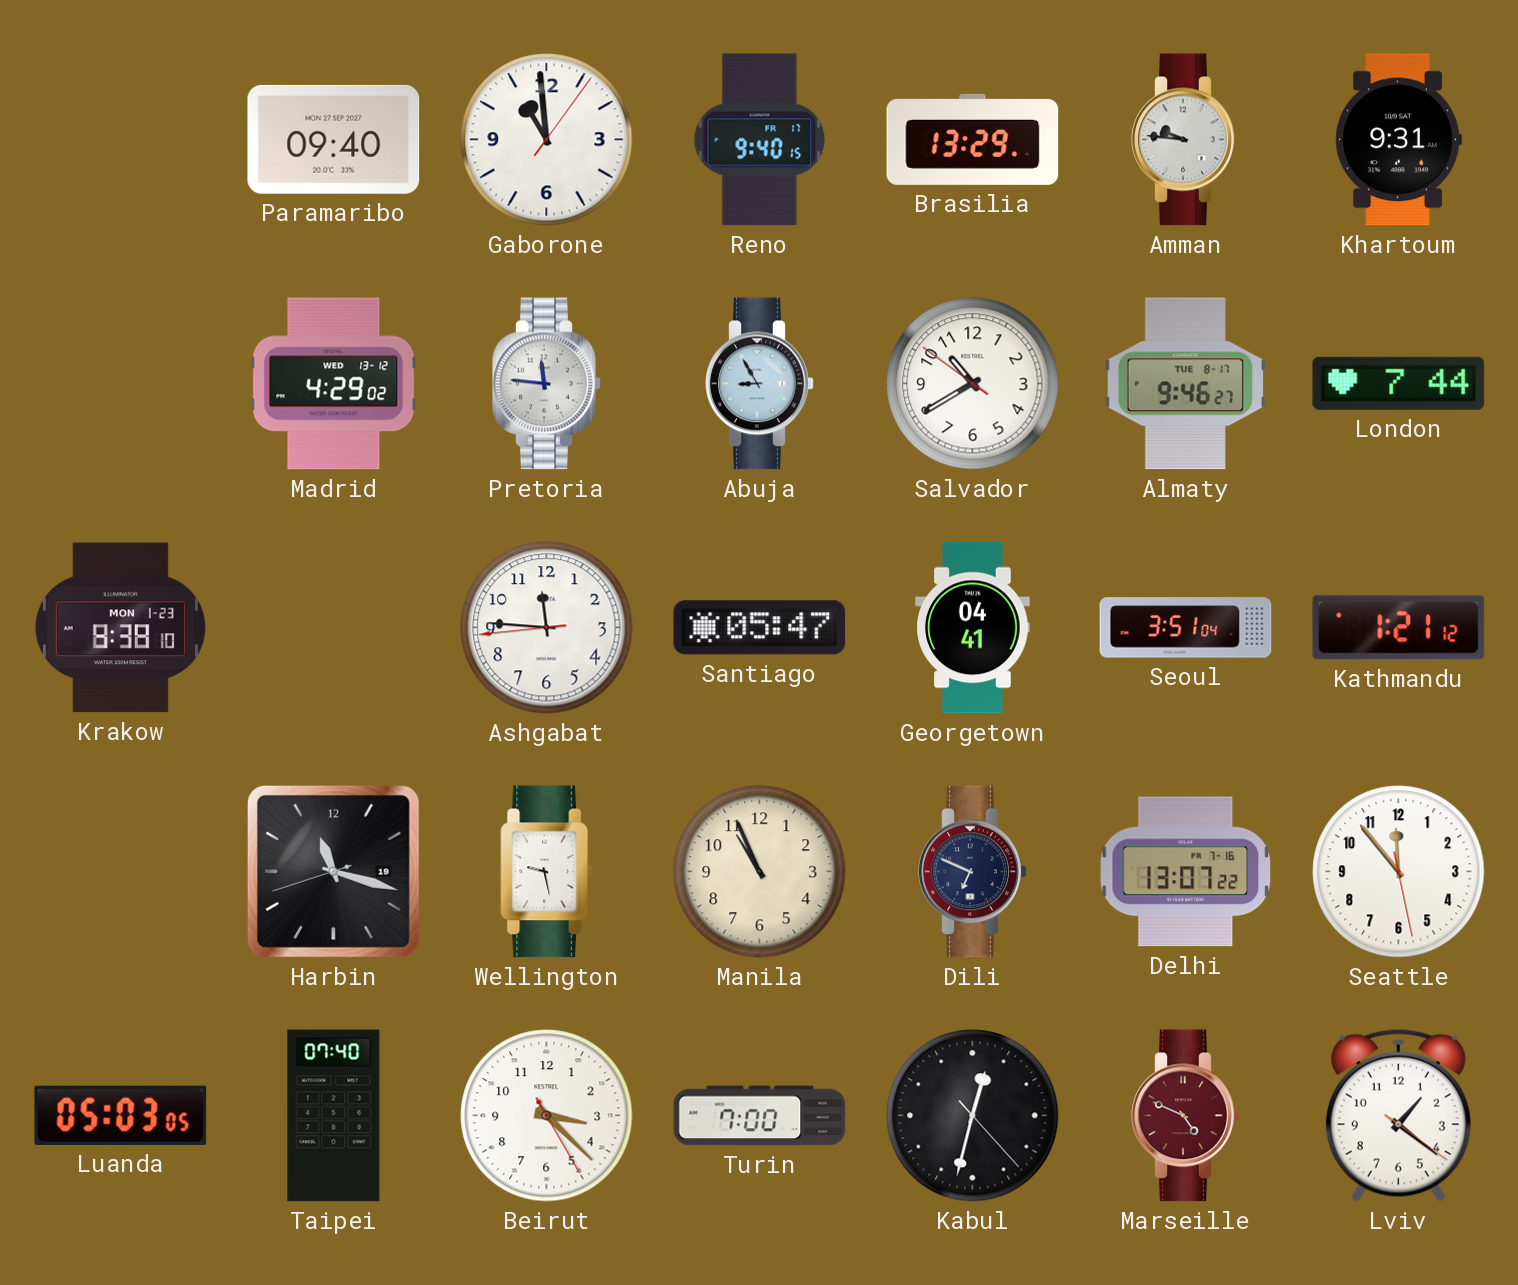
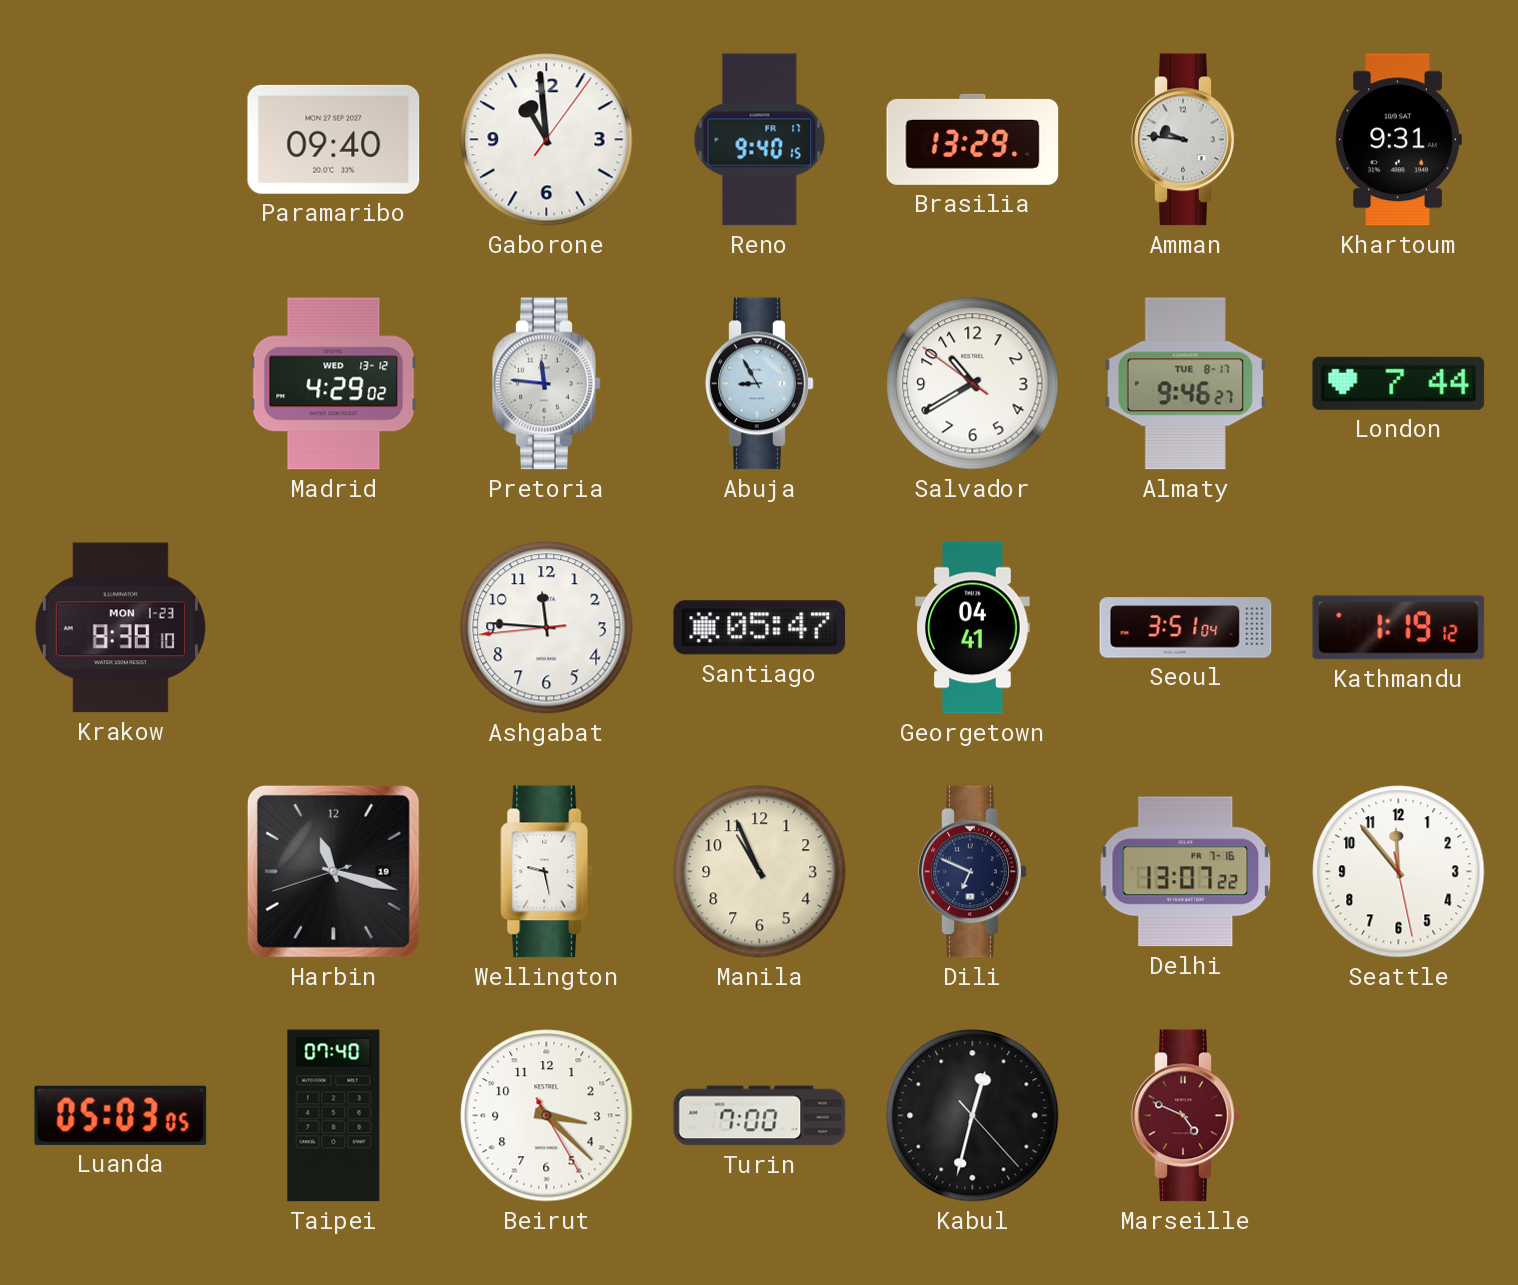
Kathmandu: 1:21 -> 1:19
Lviv: 1:21 -> none
